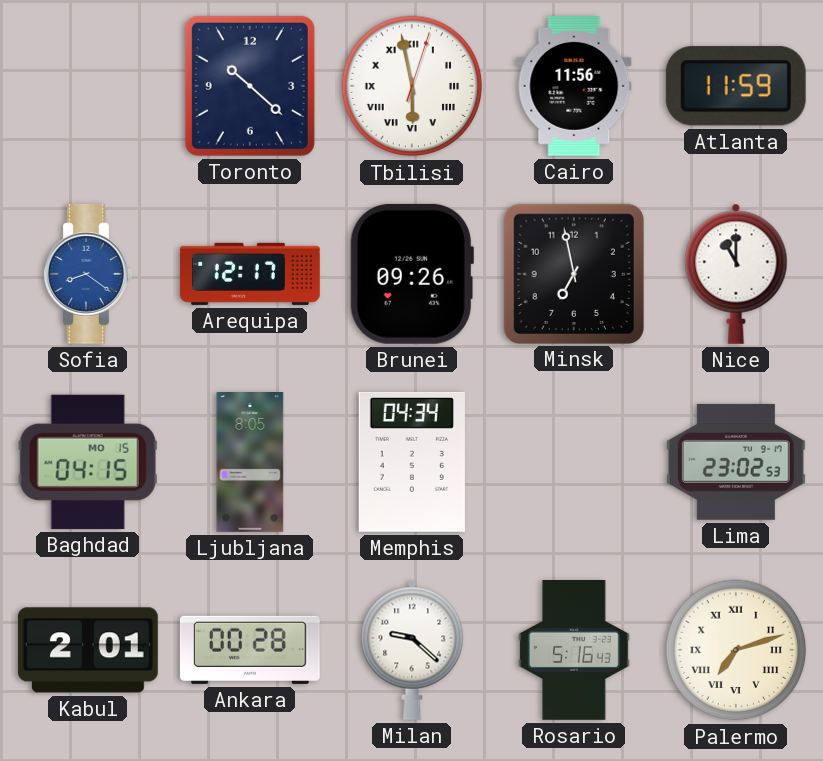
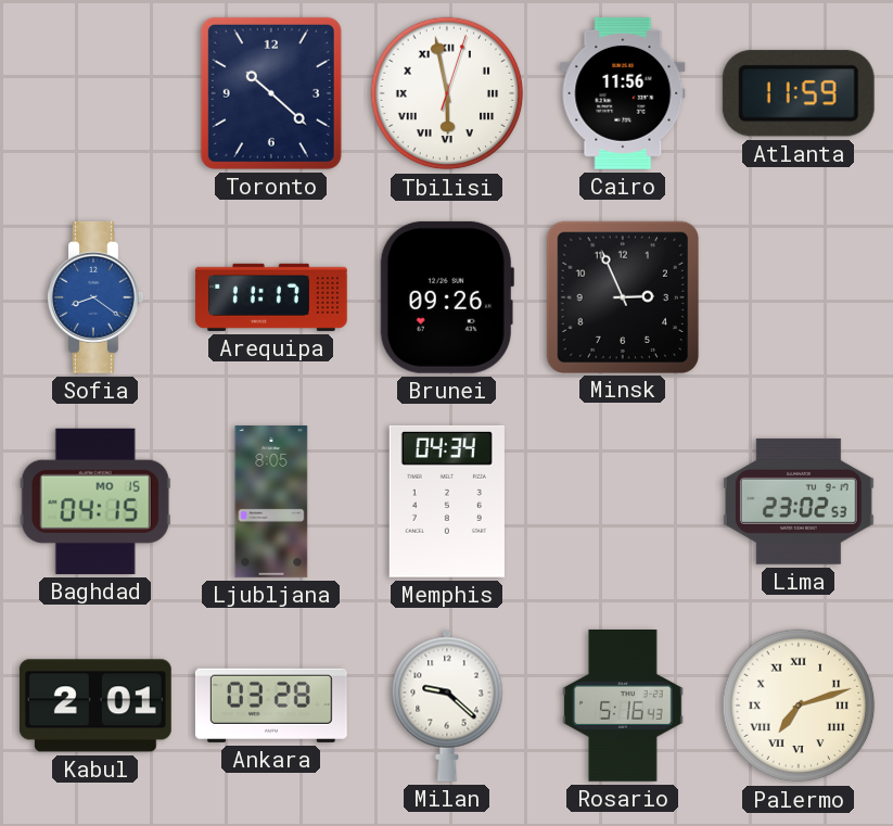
Arequipa: 12:17 -> 11:17
Minsk: 6:58 -> 2:56
Nice: 11:00 -> none
Ankara: 00:28 -> 03:28
